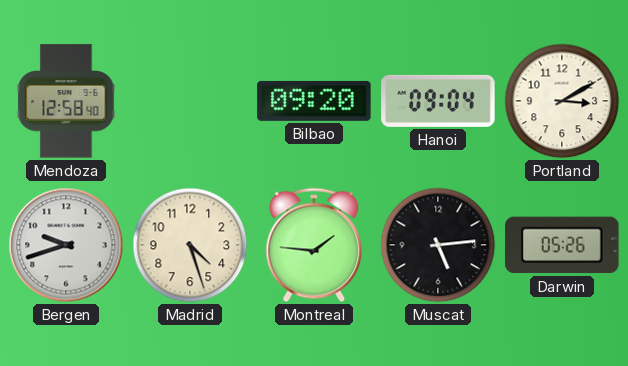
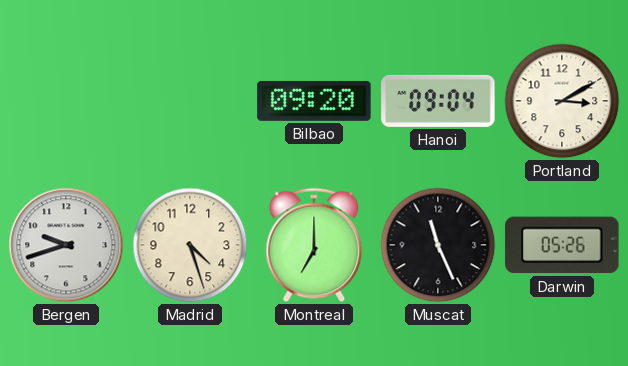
Mendoza: 12:58 -> none
Montreal: 1:46 -> 7:00
Muscat: 5:14 -> 11:26
